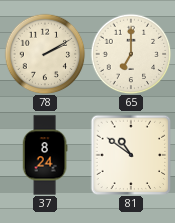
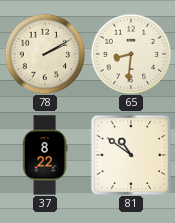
65: 7:00 -> 8:31
37: 8:24 -> 8:22
